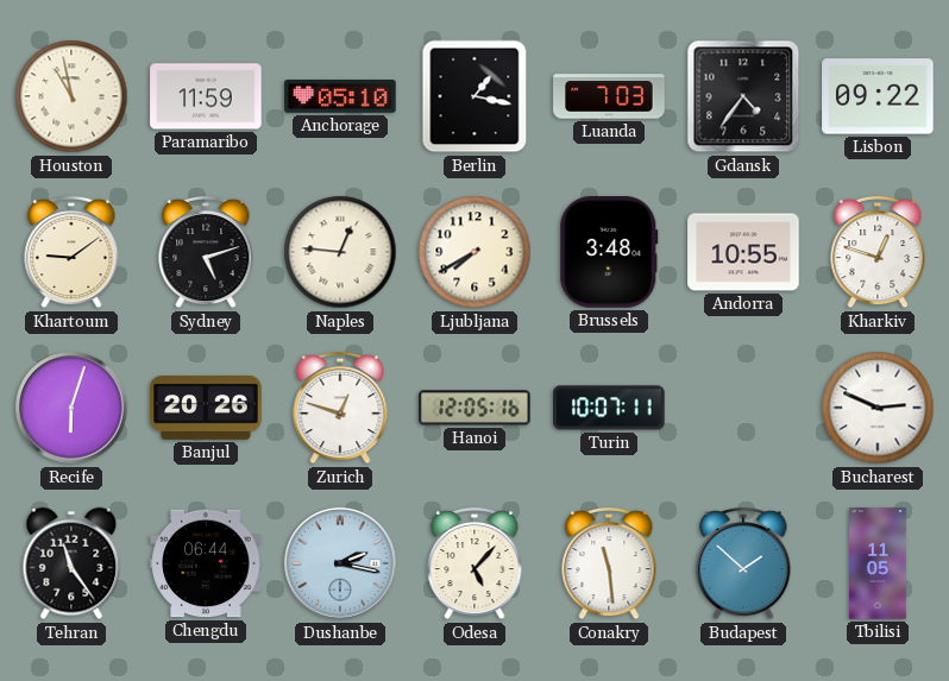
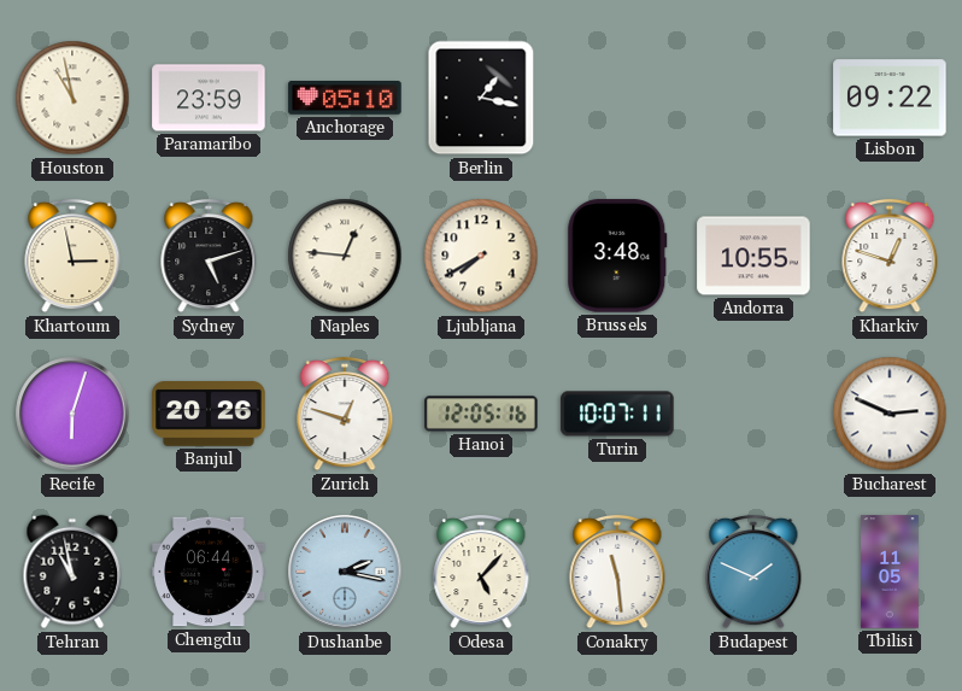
Paramaribo: 11:59 -> 23:59
Luanda: 7:03 -> none
Gdansk: 4:36 -> none
Khartoum: 9:09 -> 2:58
Tehran: 11:24 -> 10:58
Budapest: 1:52 -> 1:49
